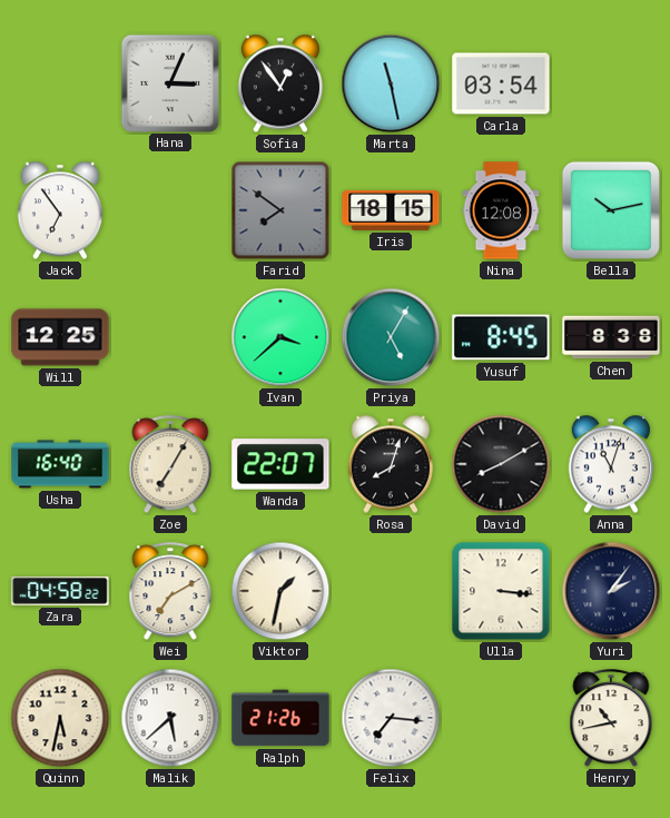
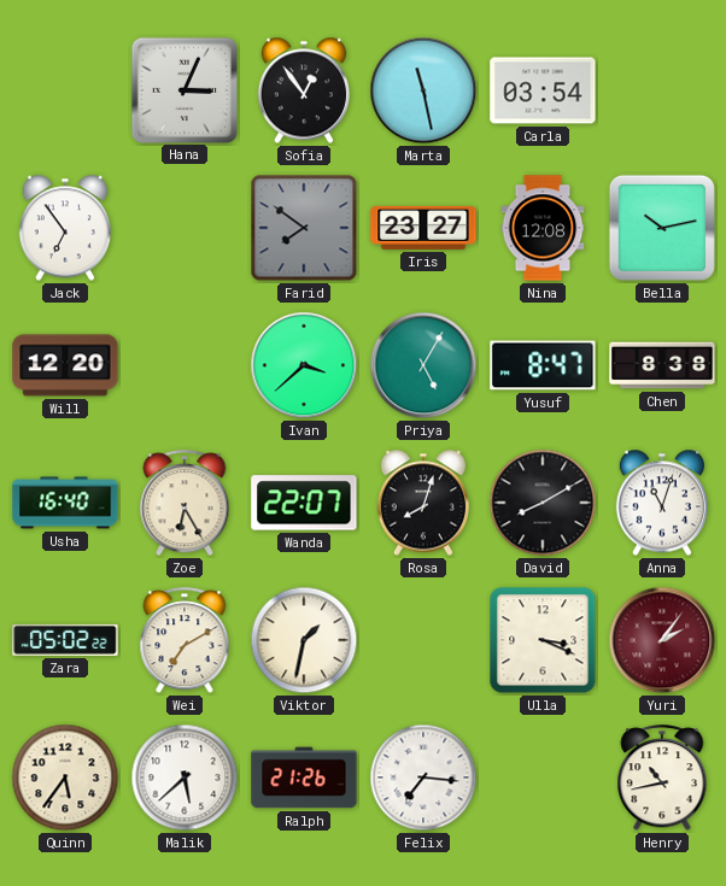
Iris: 18:15 -> 23:27
Will: 12:25 -> 12:20
Yusuf: 8:45 -> 8:47
Zoe: 7:05 -> 6:25
Zara: 04:58 -> 05:02
Ulla: 3:16 -> 3:19
Yuri dial: navy -> burgundy
Quinn: 5:32 -> 5:36
